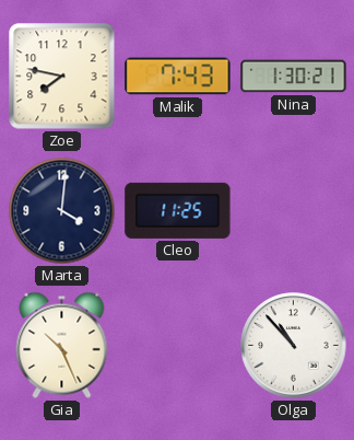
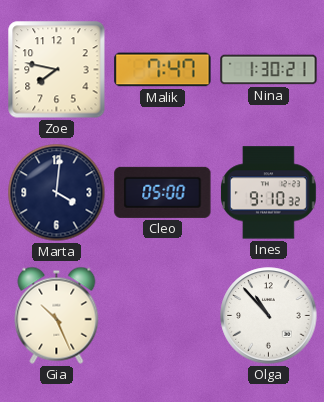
Malik: 7:43 -> 7:47
Cleo: 11:25 -> 05:00
Ines: none -> 9:10
